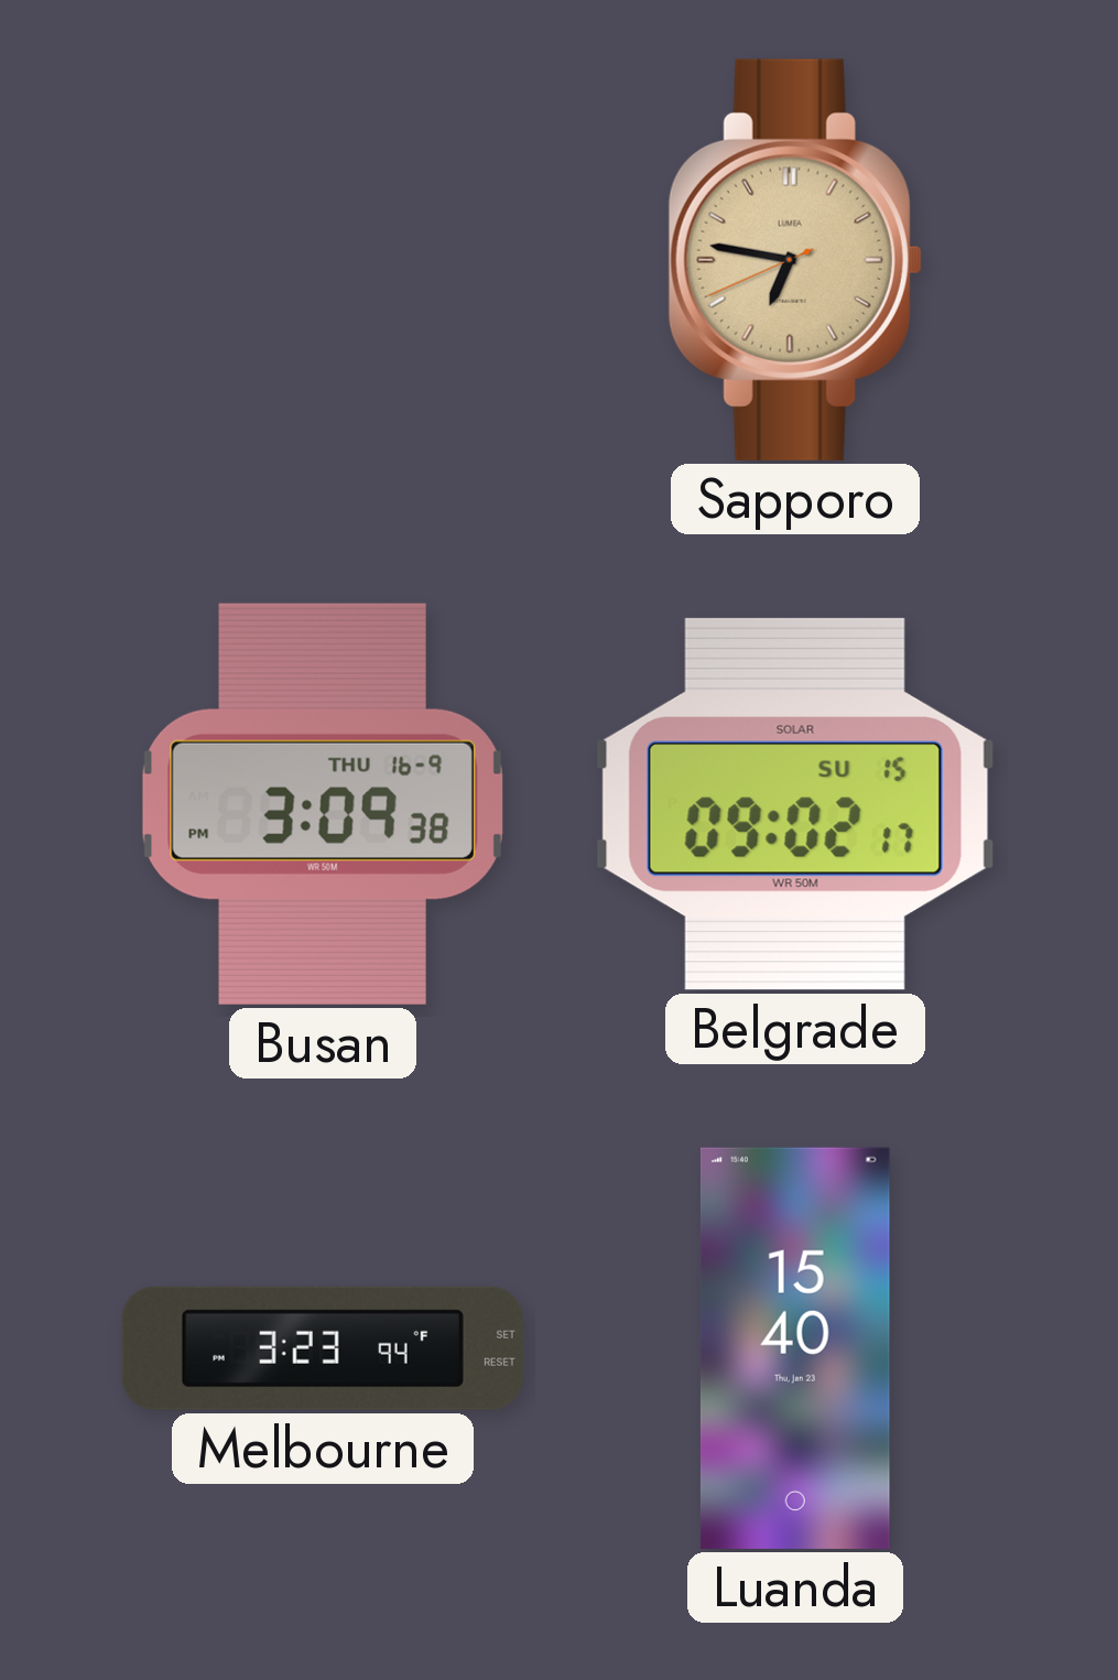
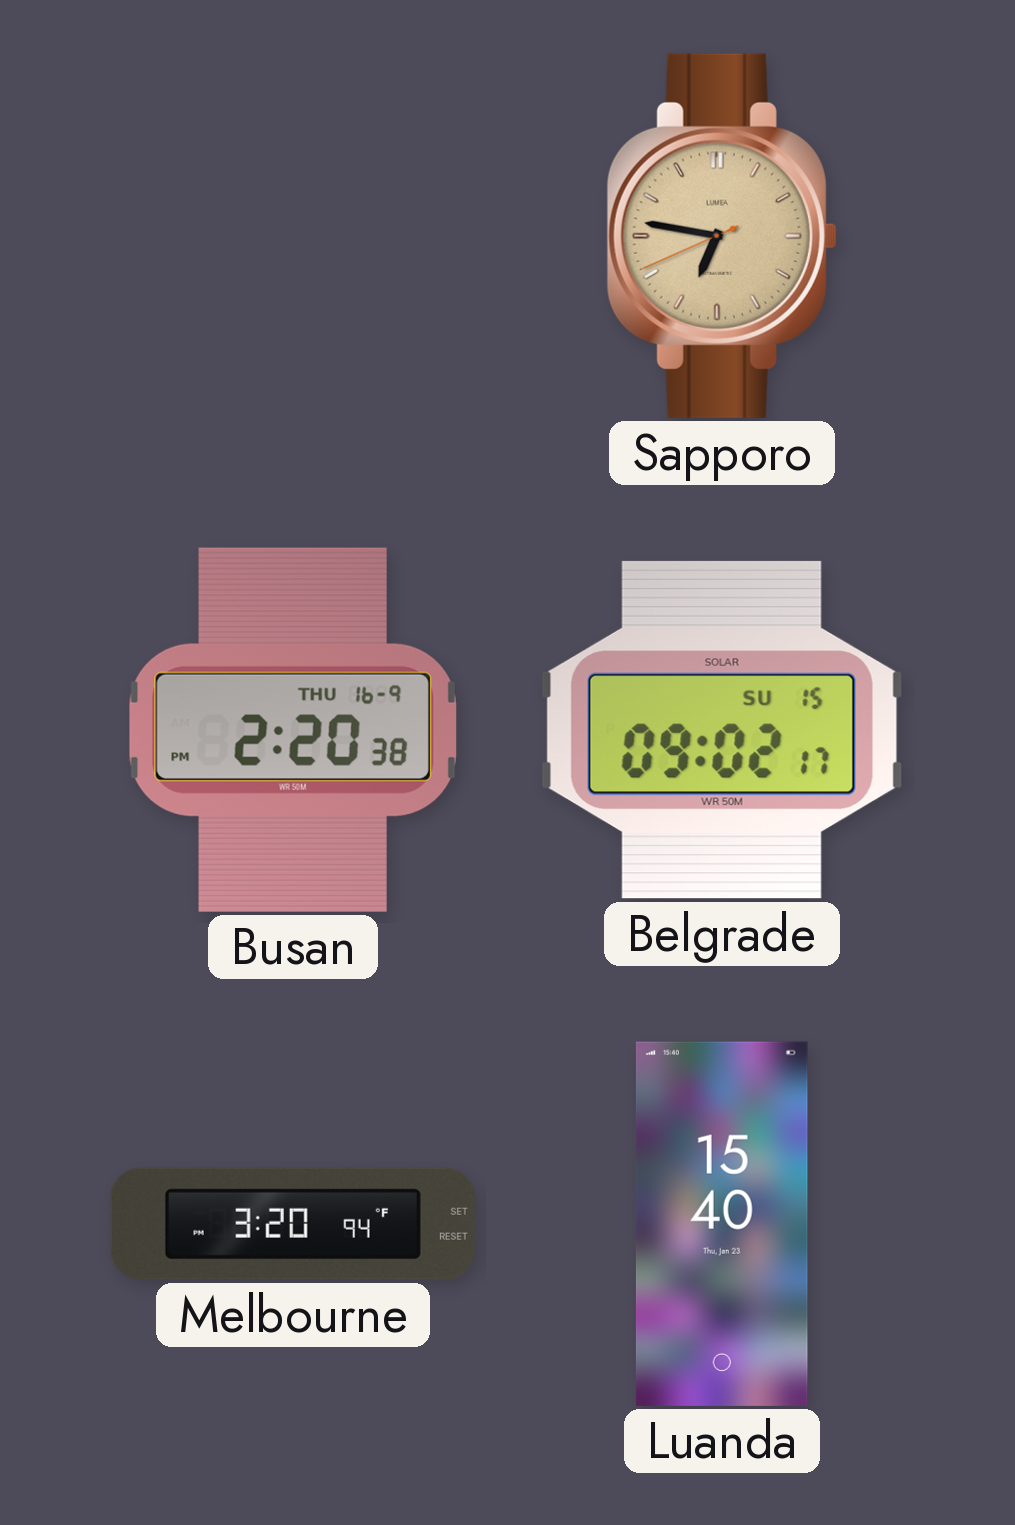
Busan: 3:09 -> 2:20
Melbourne: 3:23 -> 3:20
